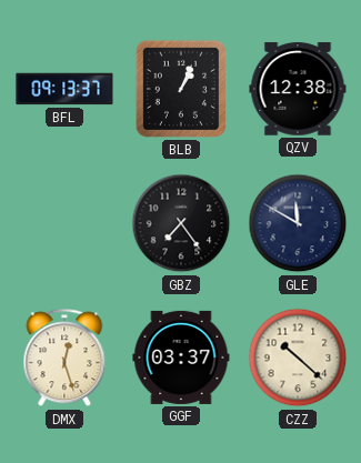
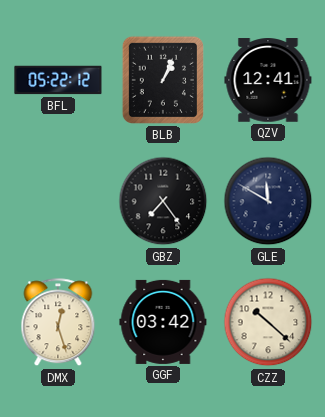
BFL: 09:13 -> 05:22
QZV: 12:38 -> 12:41
GGF: 03:37 -> 03:42
